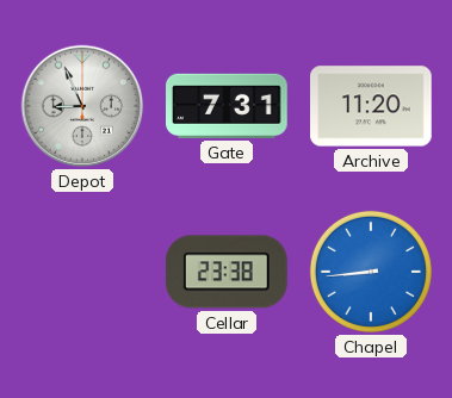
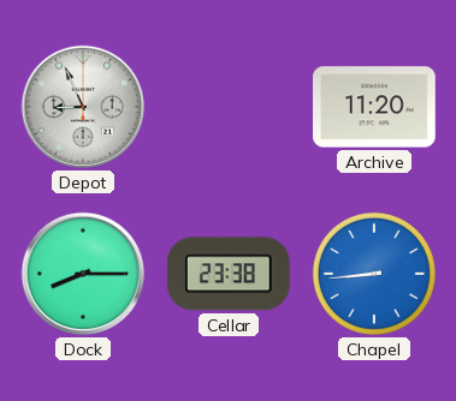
Gate: 7:31 -> none
Dock: none -> 8:15
